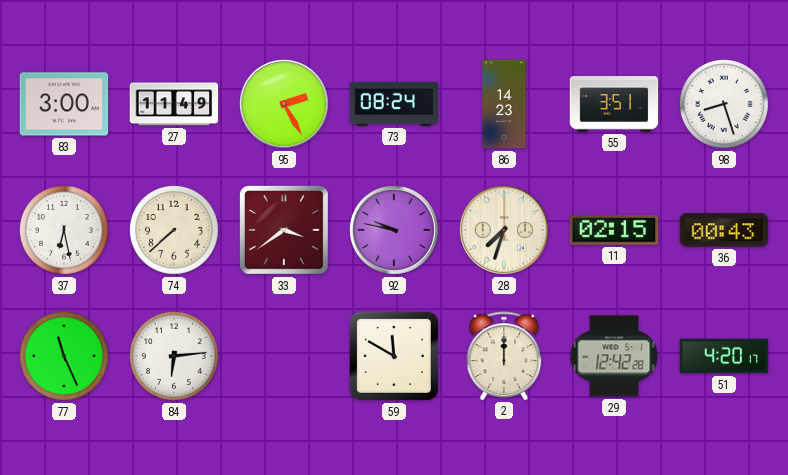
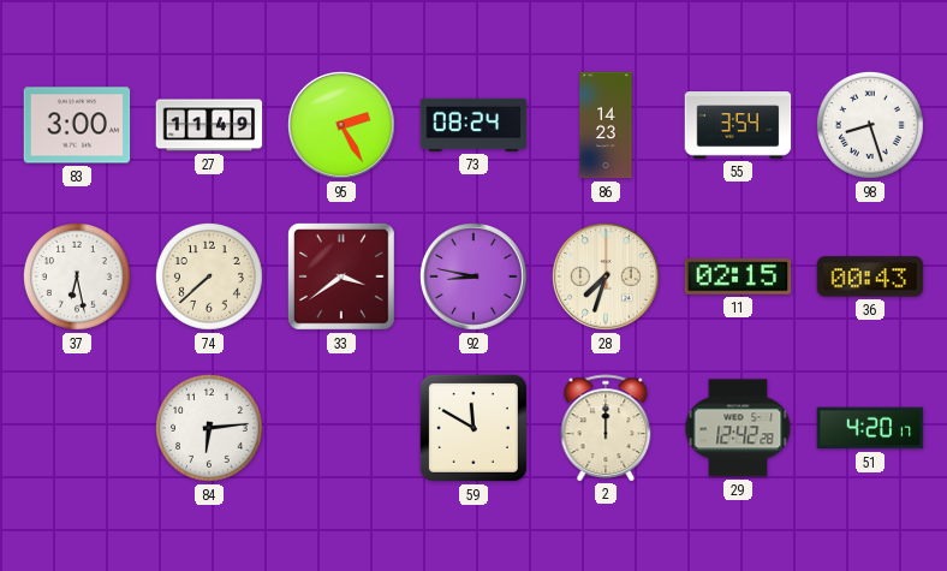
55: 3:51 -> 3:54
92: 9:47 -> 8:47
77: 11:26 -> none
